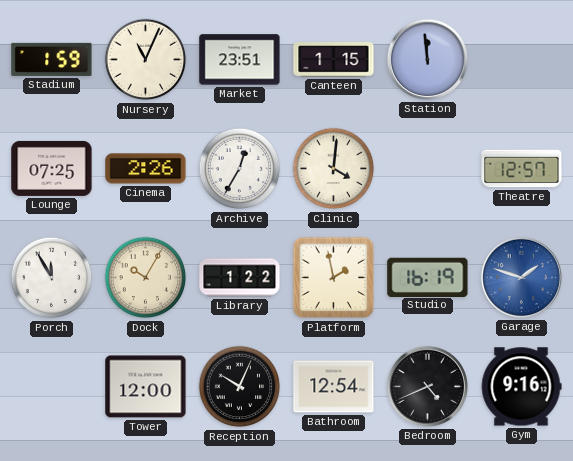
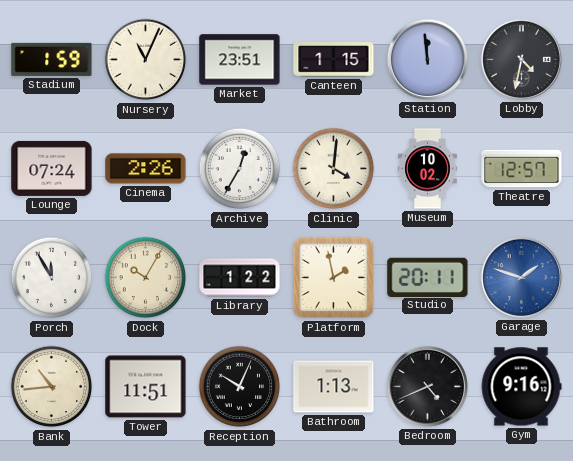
Lobby: none -> 4:32
Lounge: 07:25 -> 07:24
Museum: none -> 10:02
Studio: 16:19 -> 20:11
Bank: none -> 10:44
Tower: 12:00 -> 11:51
Bathroom: 12:54 -> 1:13
